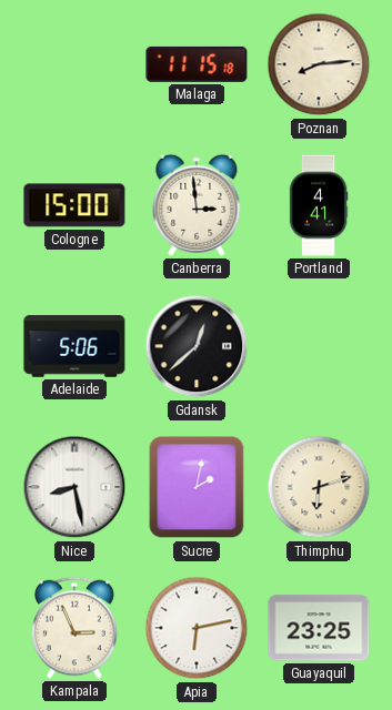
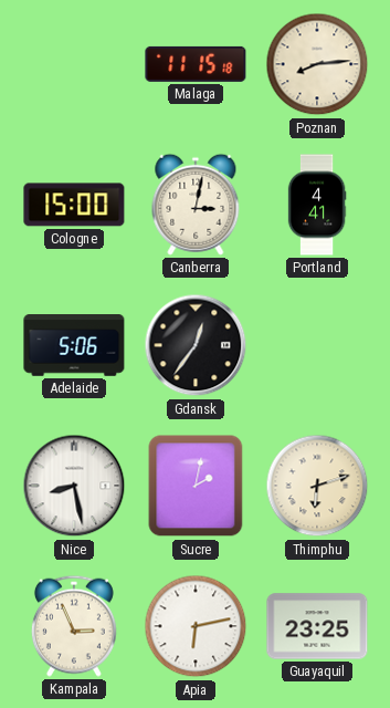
Canberra: 2:59 -> 3:02
Gdansk: 12:38 -> 12:36
